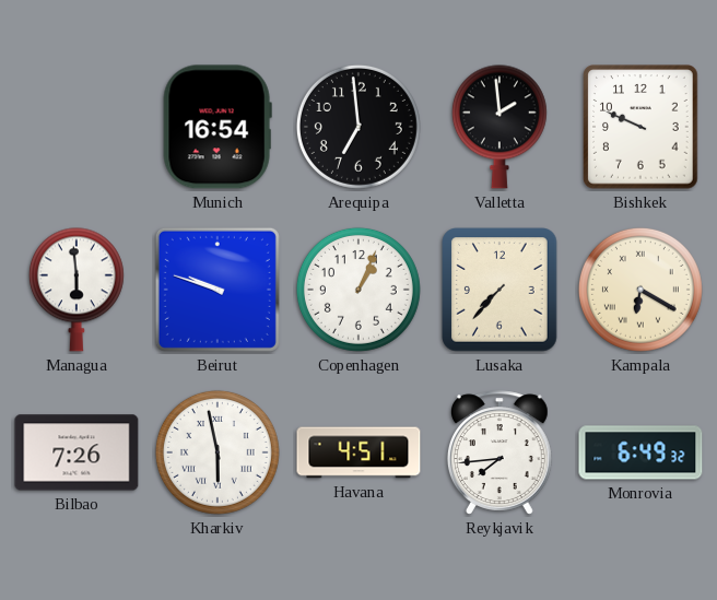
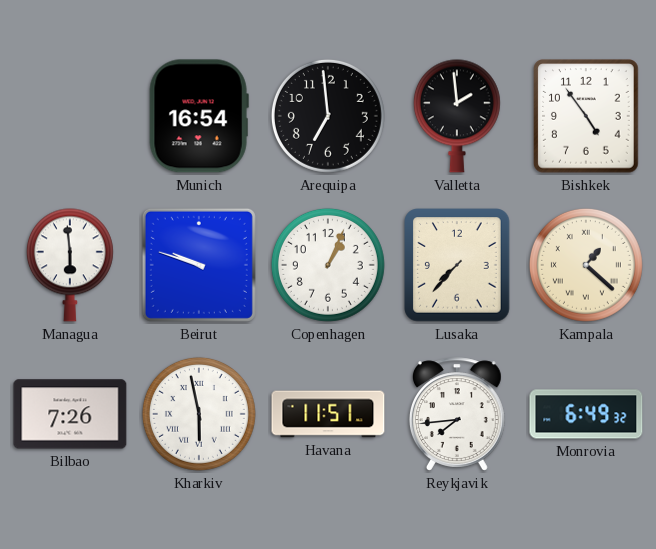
Bishkek: 9:49 -> 4:54
Kampala: 6:20 -> 1:22
Havana: 4:51 -> 11:51
